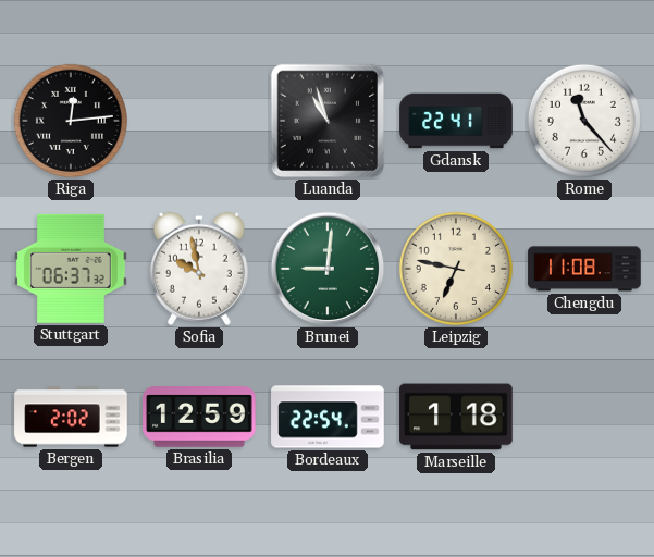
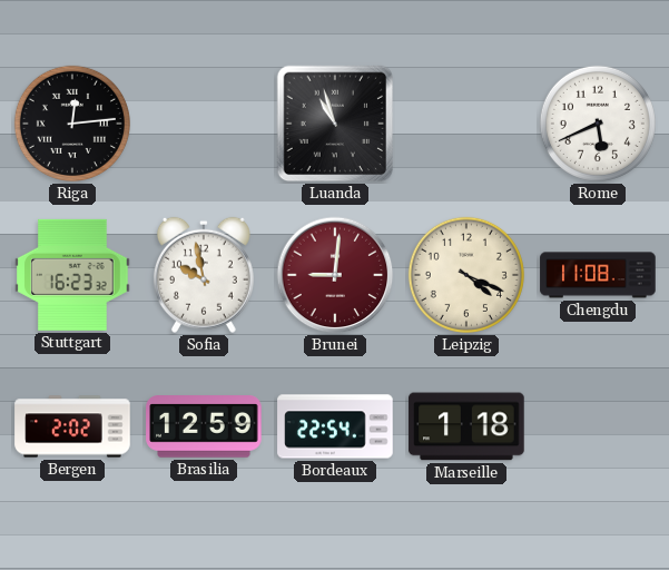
Gdansk: 22:41 -> none
Rome: 11:23 -> 5:41
Stuttgart: 06:37 -> 16:23
Brunei dial: green -> burgundy
Leipzig: 6:47 -> 4:19
